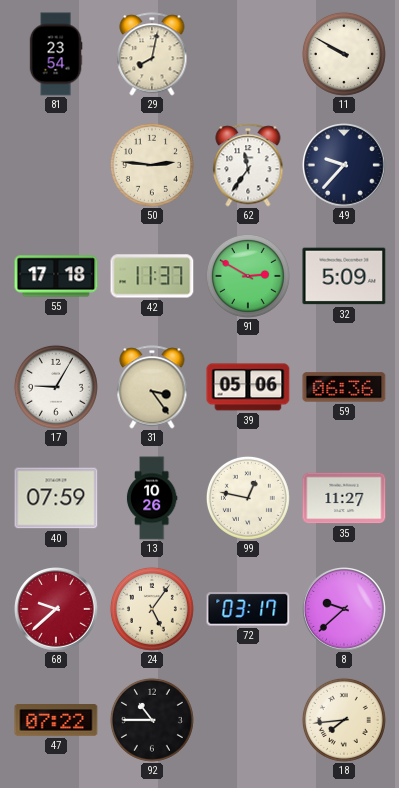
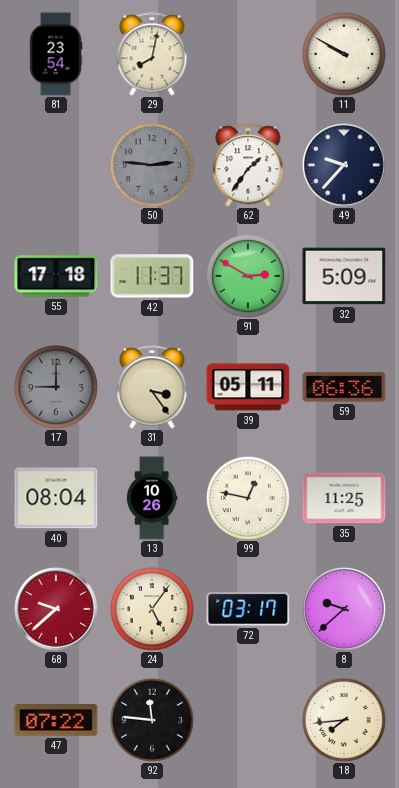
50 dial: cream -> grey
62: 11:36 -> 1:36
17: 9:05 -> 9:00
17 dial: white -> grey
39: 05:06 -> 05:11
40: 07:59 -> 08:04
35: 11:27 -> 11:25
92: 10:45 -> 11:46
